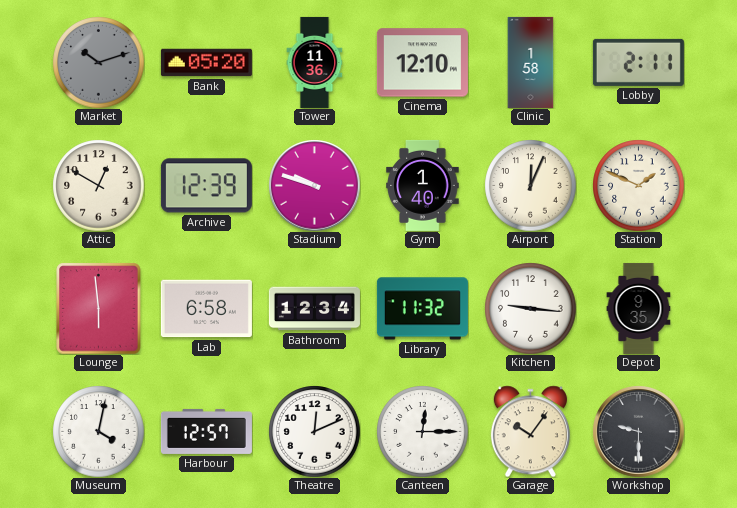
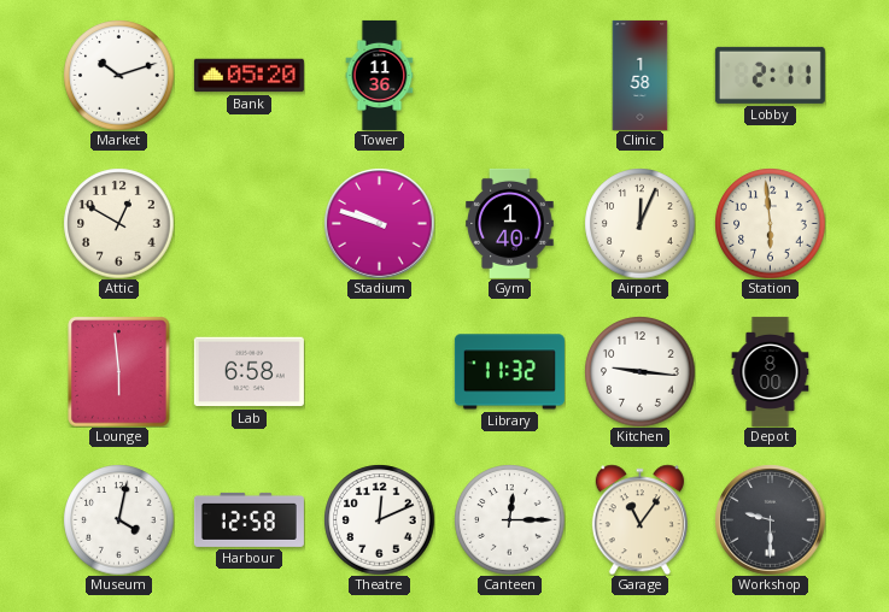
Market dial: grey -> white
Cinema: 12:10 -> none
Archive: 12:39 -> none
Station: 1:49 -> 5:59
Bathroom: 12:34 -> none
Depot: 9:35 -> 8:00
Harbour: 12:57 -> 12:58
Garage: 10:06 -> 11:06
